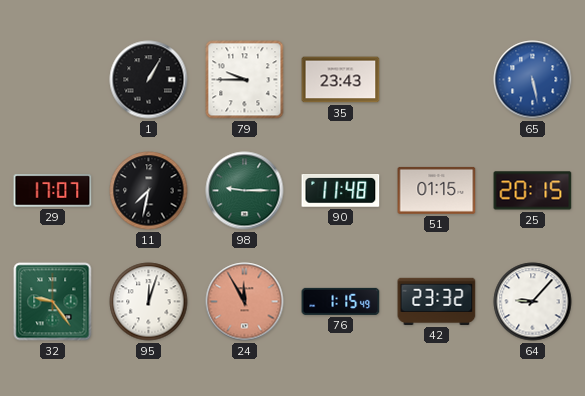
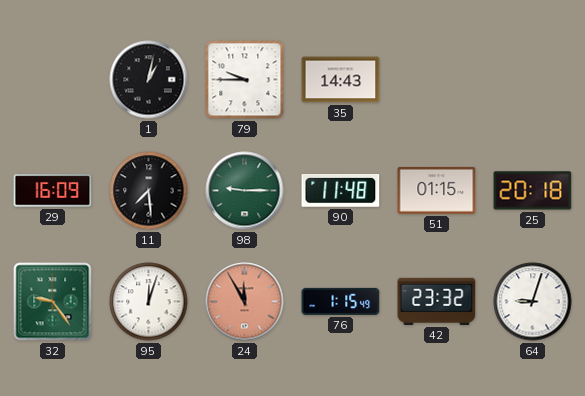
1: 1:05 -> 1:02
35: 23:43 -> 14:43
65: 5:28 -> none
29: 17:07 -> 16:09
11: 7:32 -> 7:29
25: 20:15 -> 20:18
64: 9:07 -> 9:03
